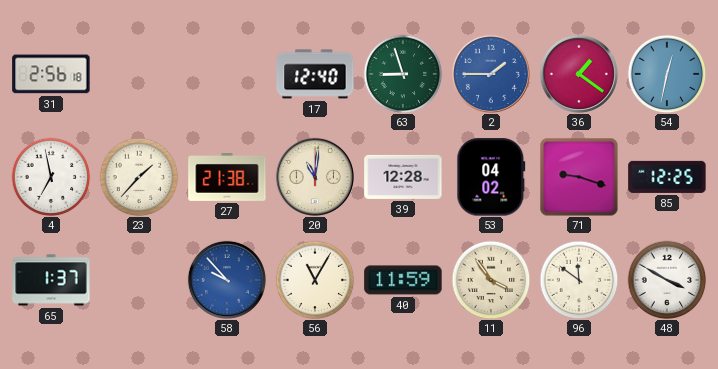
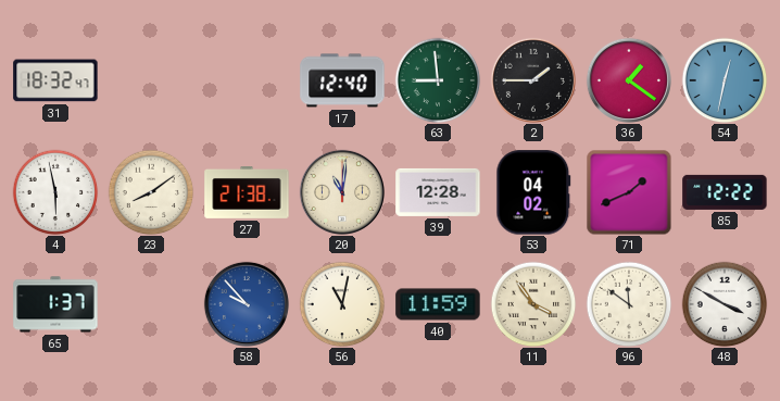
31: 2:56 -> 18:32
63: 8:57 -> 8:59
2 dial: blue -> black
4: 6:58 -> 5:58
23: 1:37 -> 8:09
71: 9:18 -> 1:41
85: 12:25 -> 12:22
56: 11:05 -> 11:02
